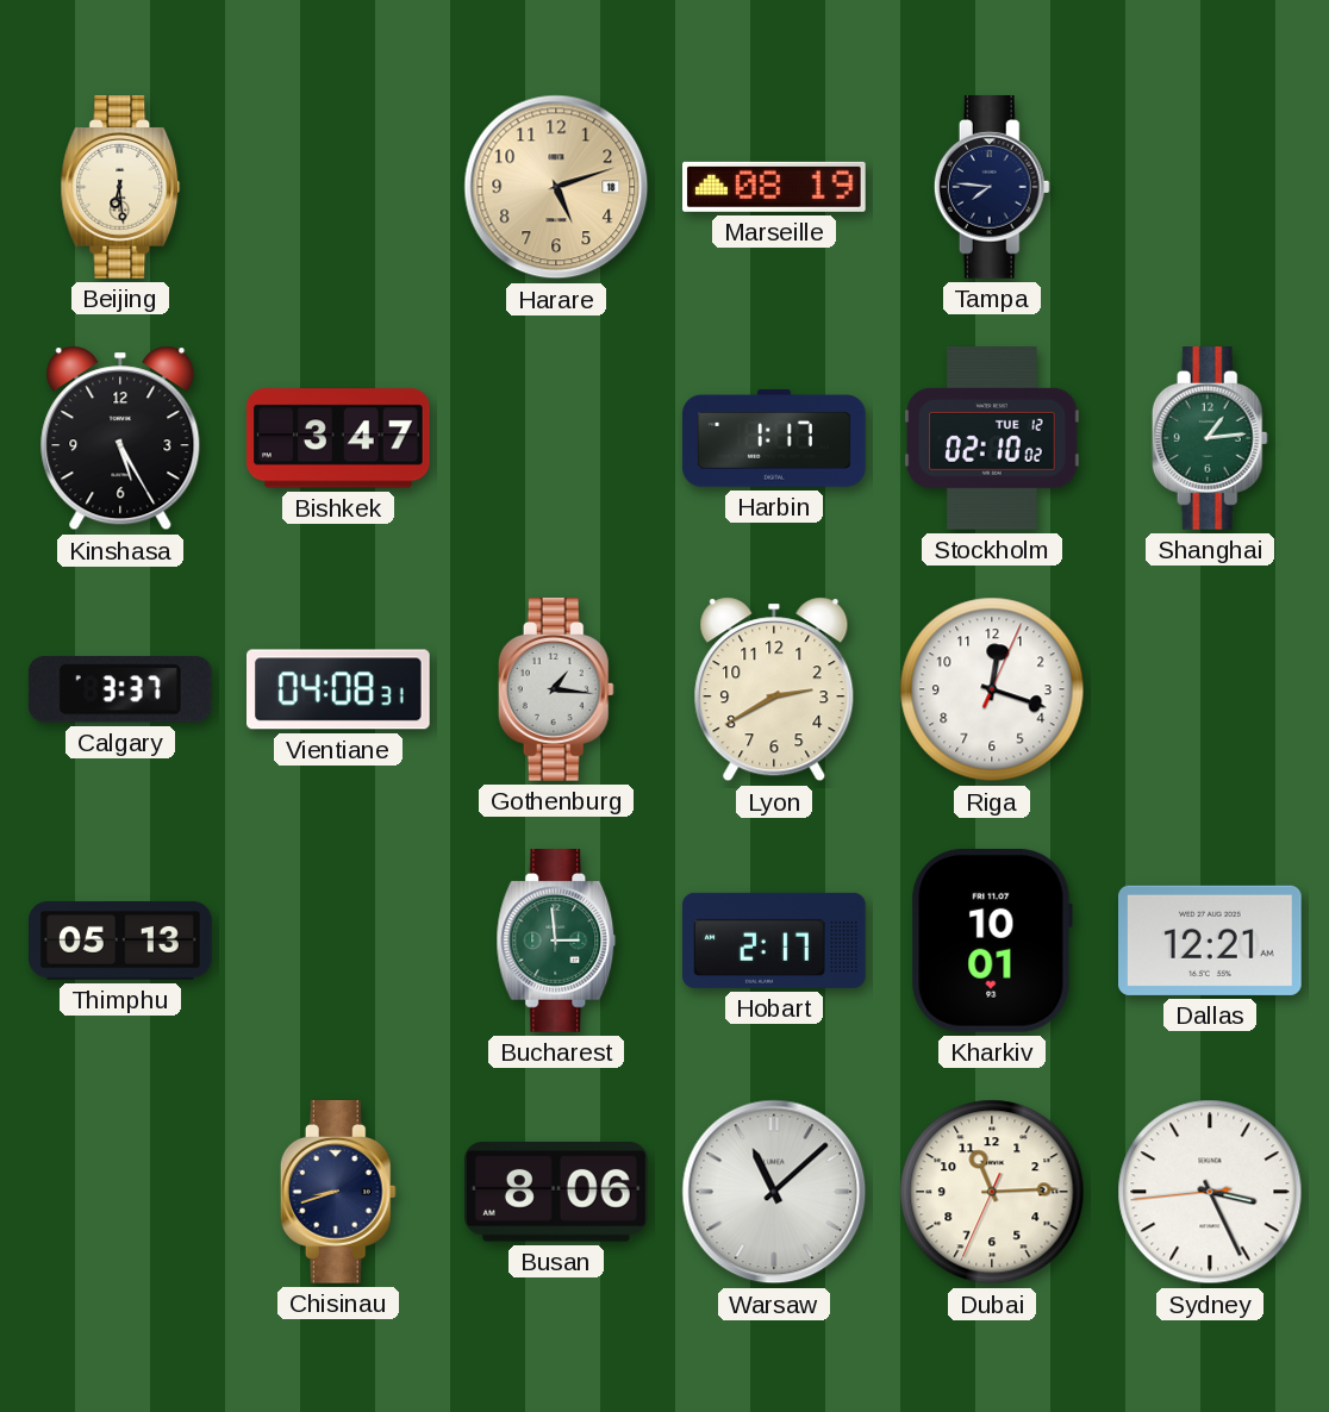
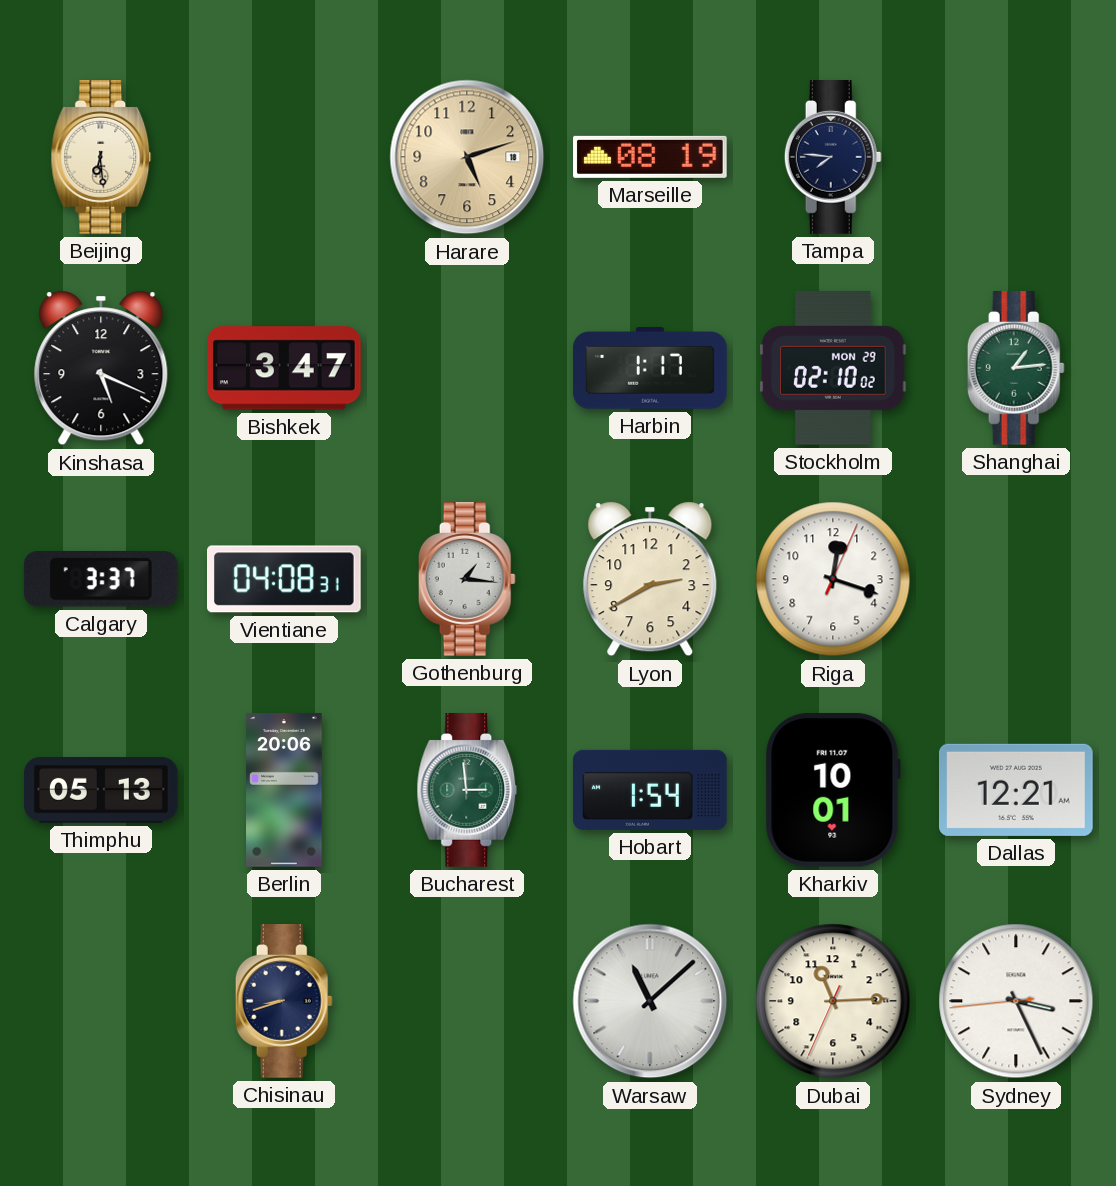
Kinshasa: 5:25 -> 5:19
Stockholm date: TUE 12 -> MON 29
Berlin: none -> 20:06
Hobart: 2:17 -> 1:54
Busan: 8:06 -> none
